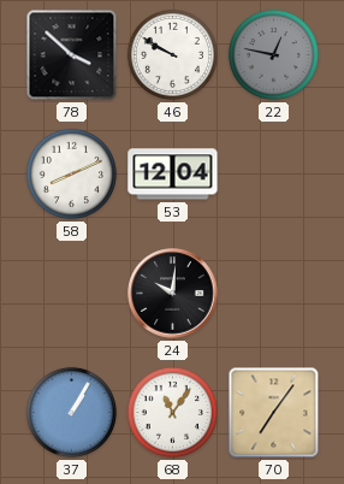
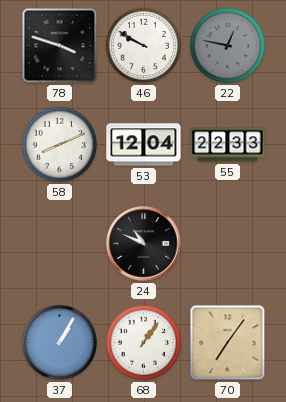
78: 3:52 -> 3:48
55: none -> 22:33
24: 10:01 -> 10:49
68: 11:06 -> 1:06
